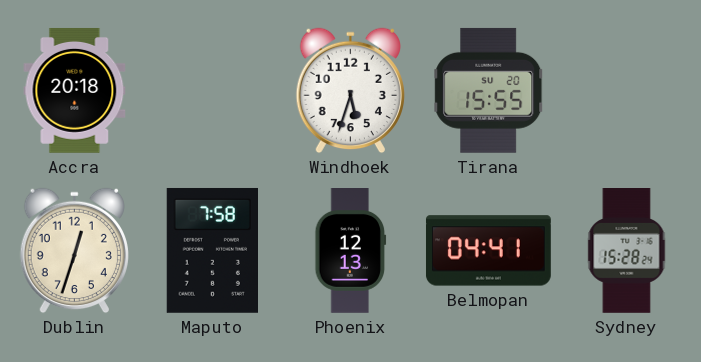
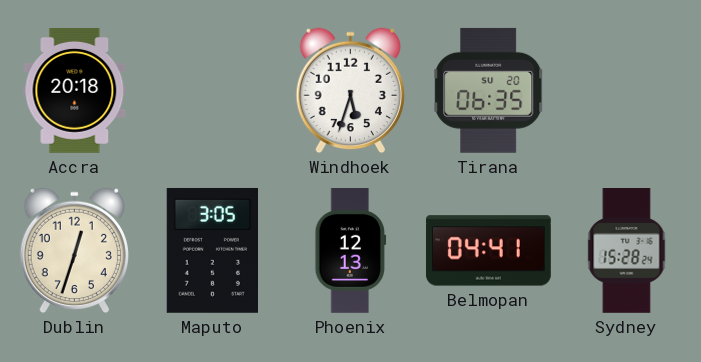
Tirana: 15:55 -> 06:35
Maputo: 7:58 -> 3:05
